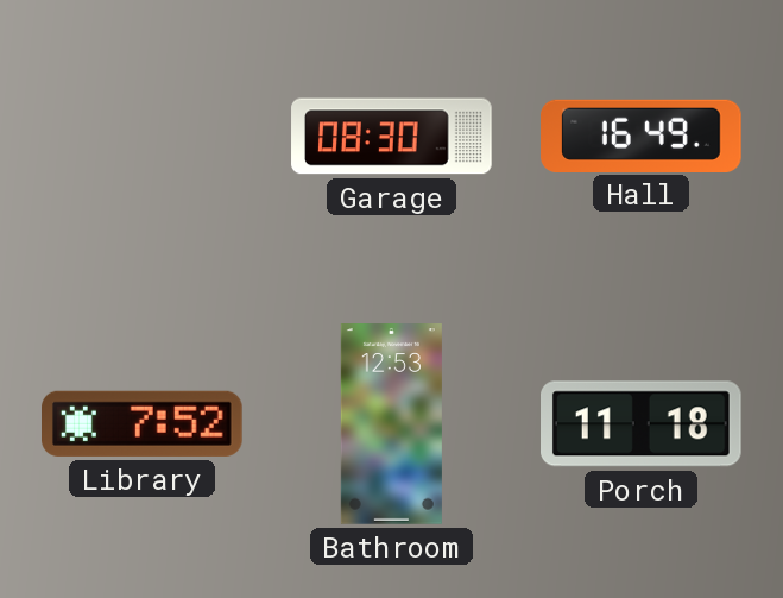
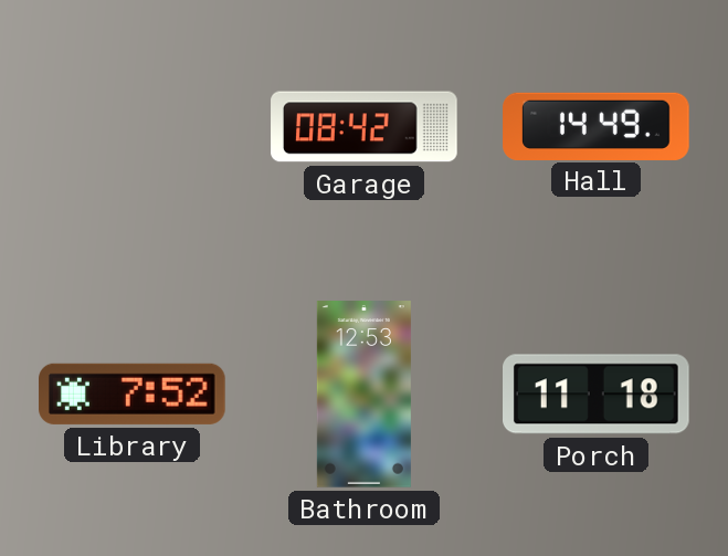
Garage: 08:30 -> 08:42
Hall: 16:49 -> 14:49
